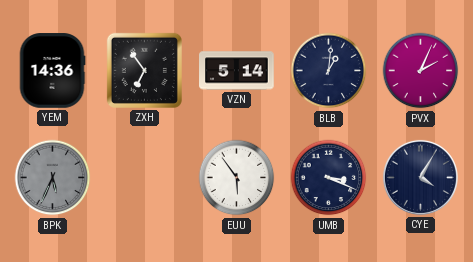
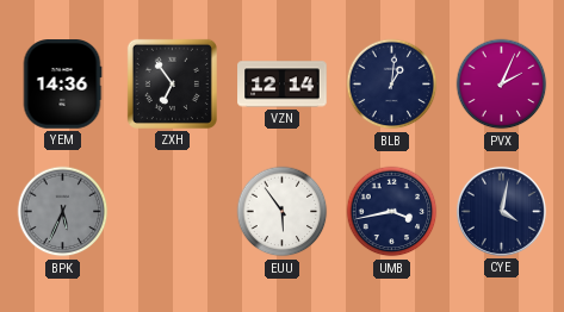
VZN: 5:14 -> 12:14
UMB: 3:19 -> 3:43
CYE: 4:05 -> 4:02
